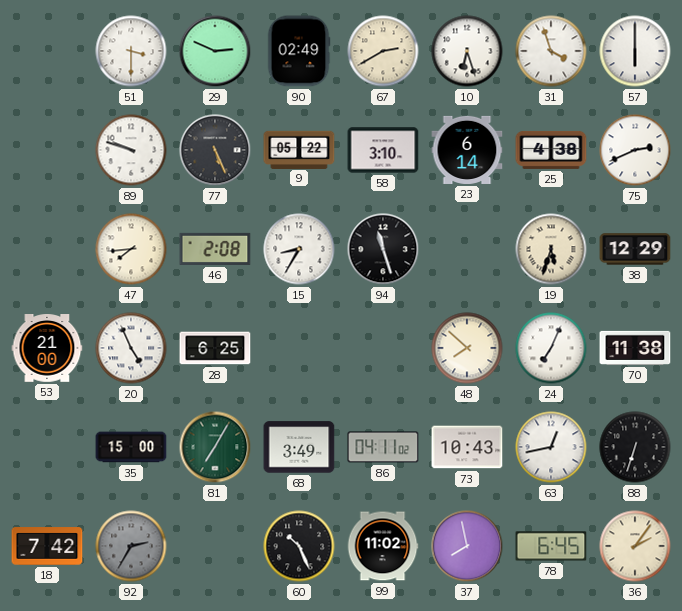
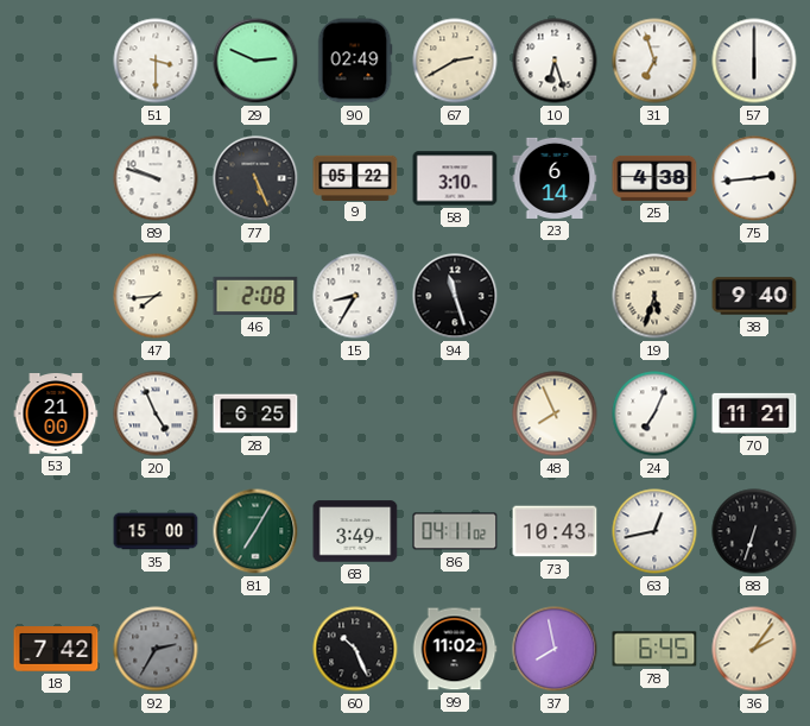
31: 3:57 -> 6:57
75: 2:41 -> 2:44
38: 12:29 -> 9:40
48: 7:52 -> 7:56
70: 11:38 -> 11:21
